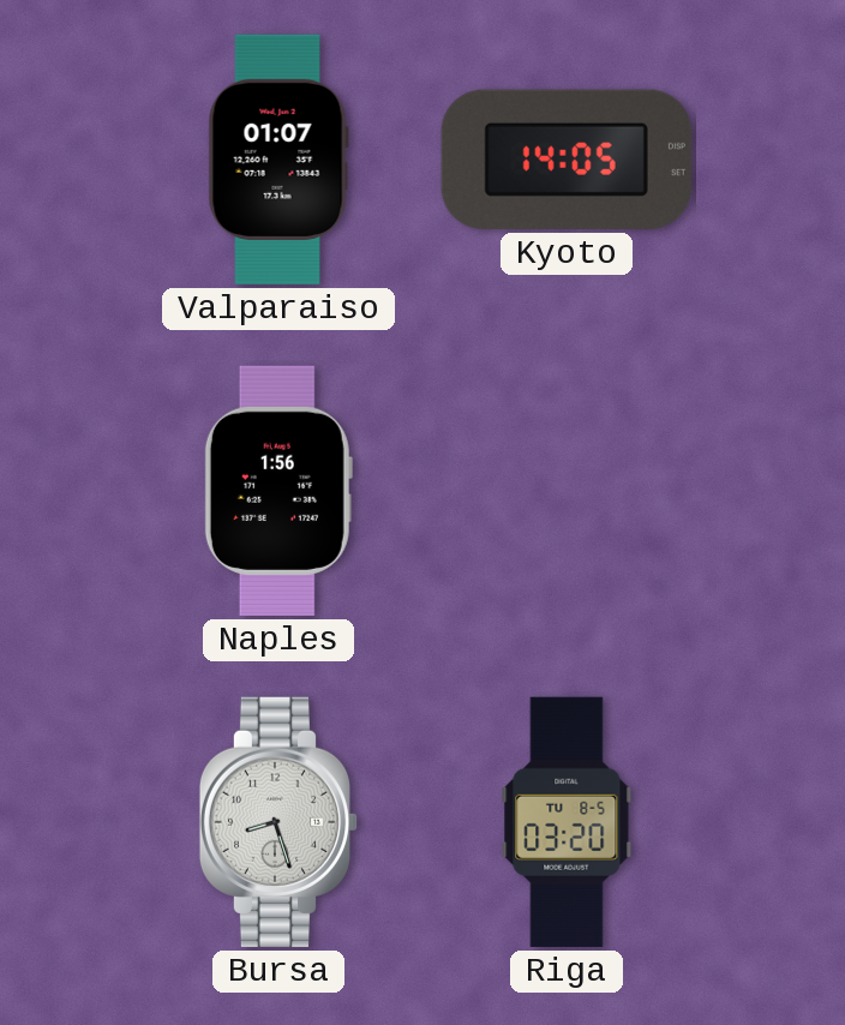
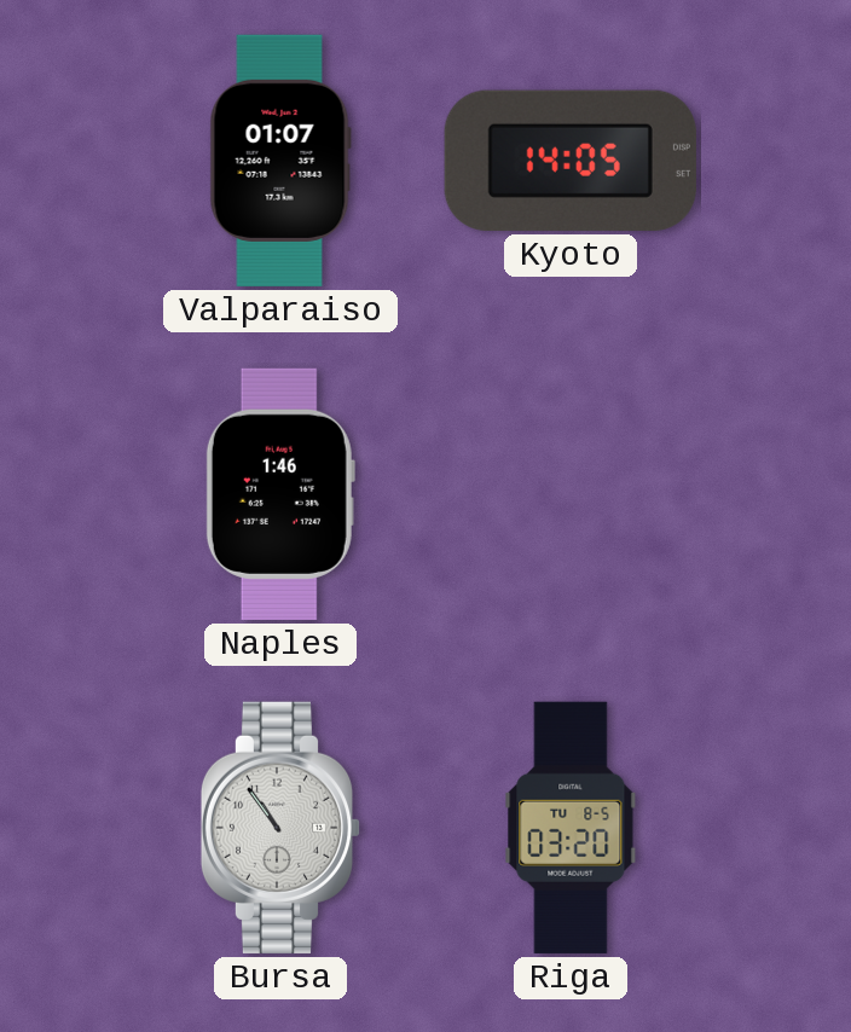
Naples: 1:56 -> 1:46
Bursa: 8:27 -> 10:54
